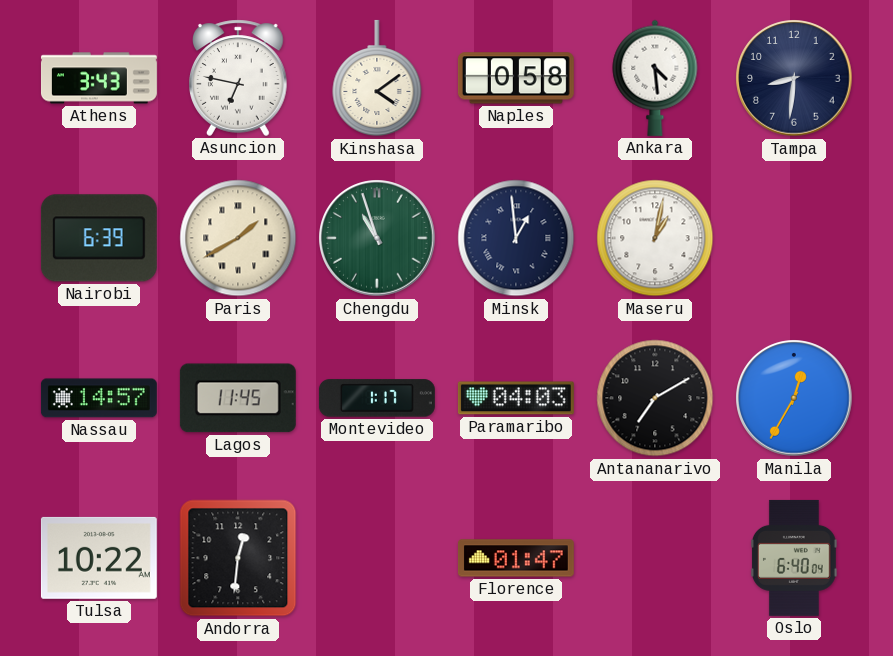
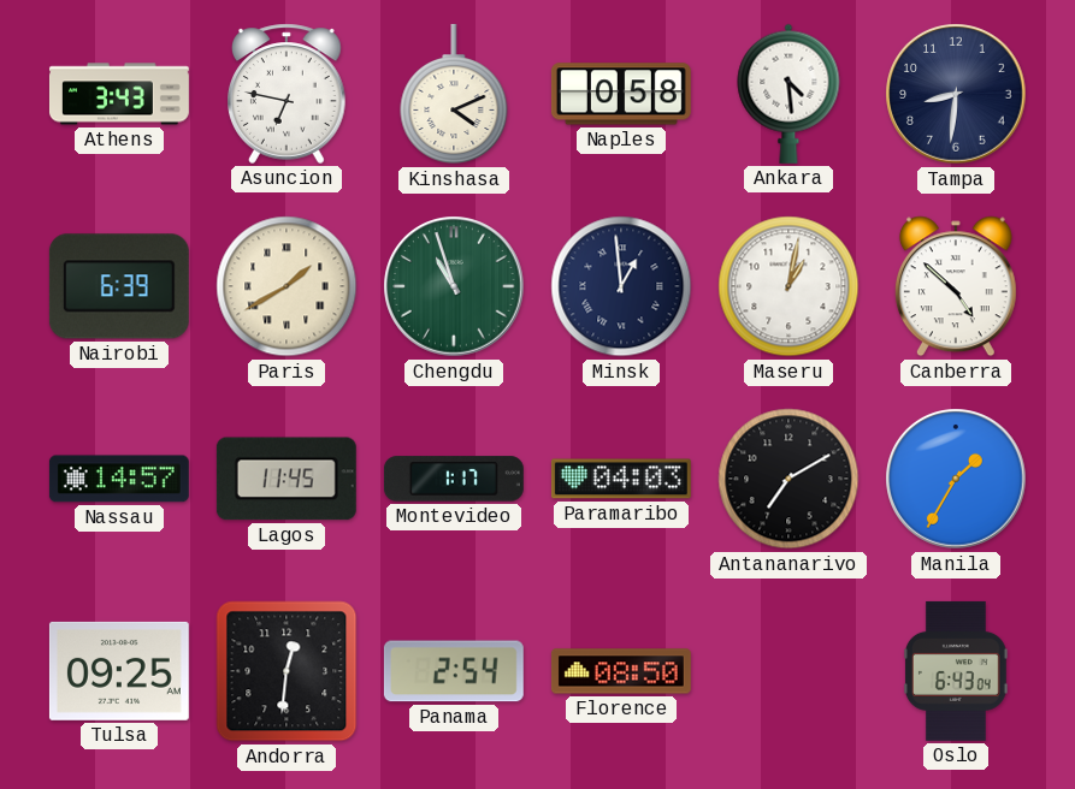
Kinshasa: 4:09 -> 4:11
Canberra: none -> 4:52
Manila: 12:35 -> 1:35
Tulsa: 10:22 -> 09:25
Panama: none -> 2:54
Florence: 01:47 -> 08:50
Oslo: 6:40 -> 6:43
